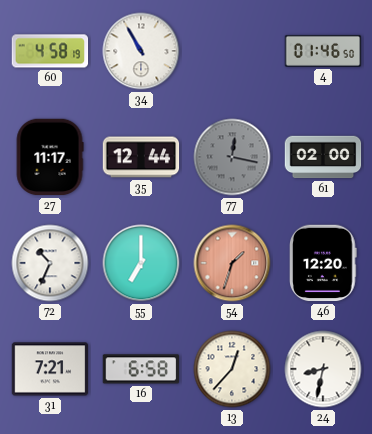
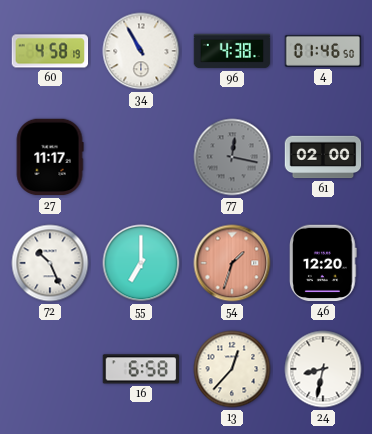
96: none -> 4:38
35: 12:44 -> none
72: 10:34 -> 10:26
31: 7:21 -> none
